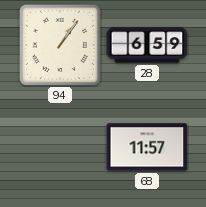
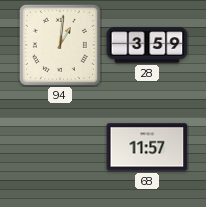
94: 1:06 -> 1:01
28: 6:59 -> 3:59
